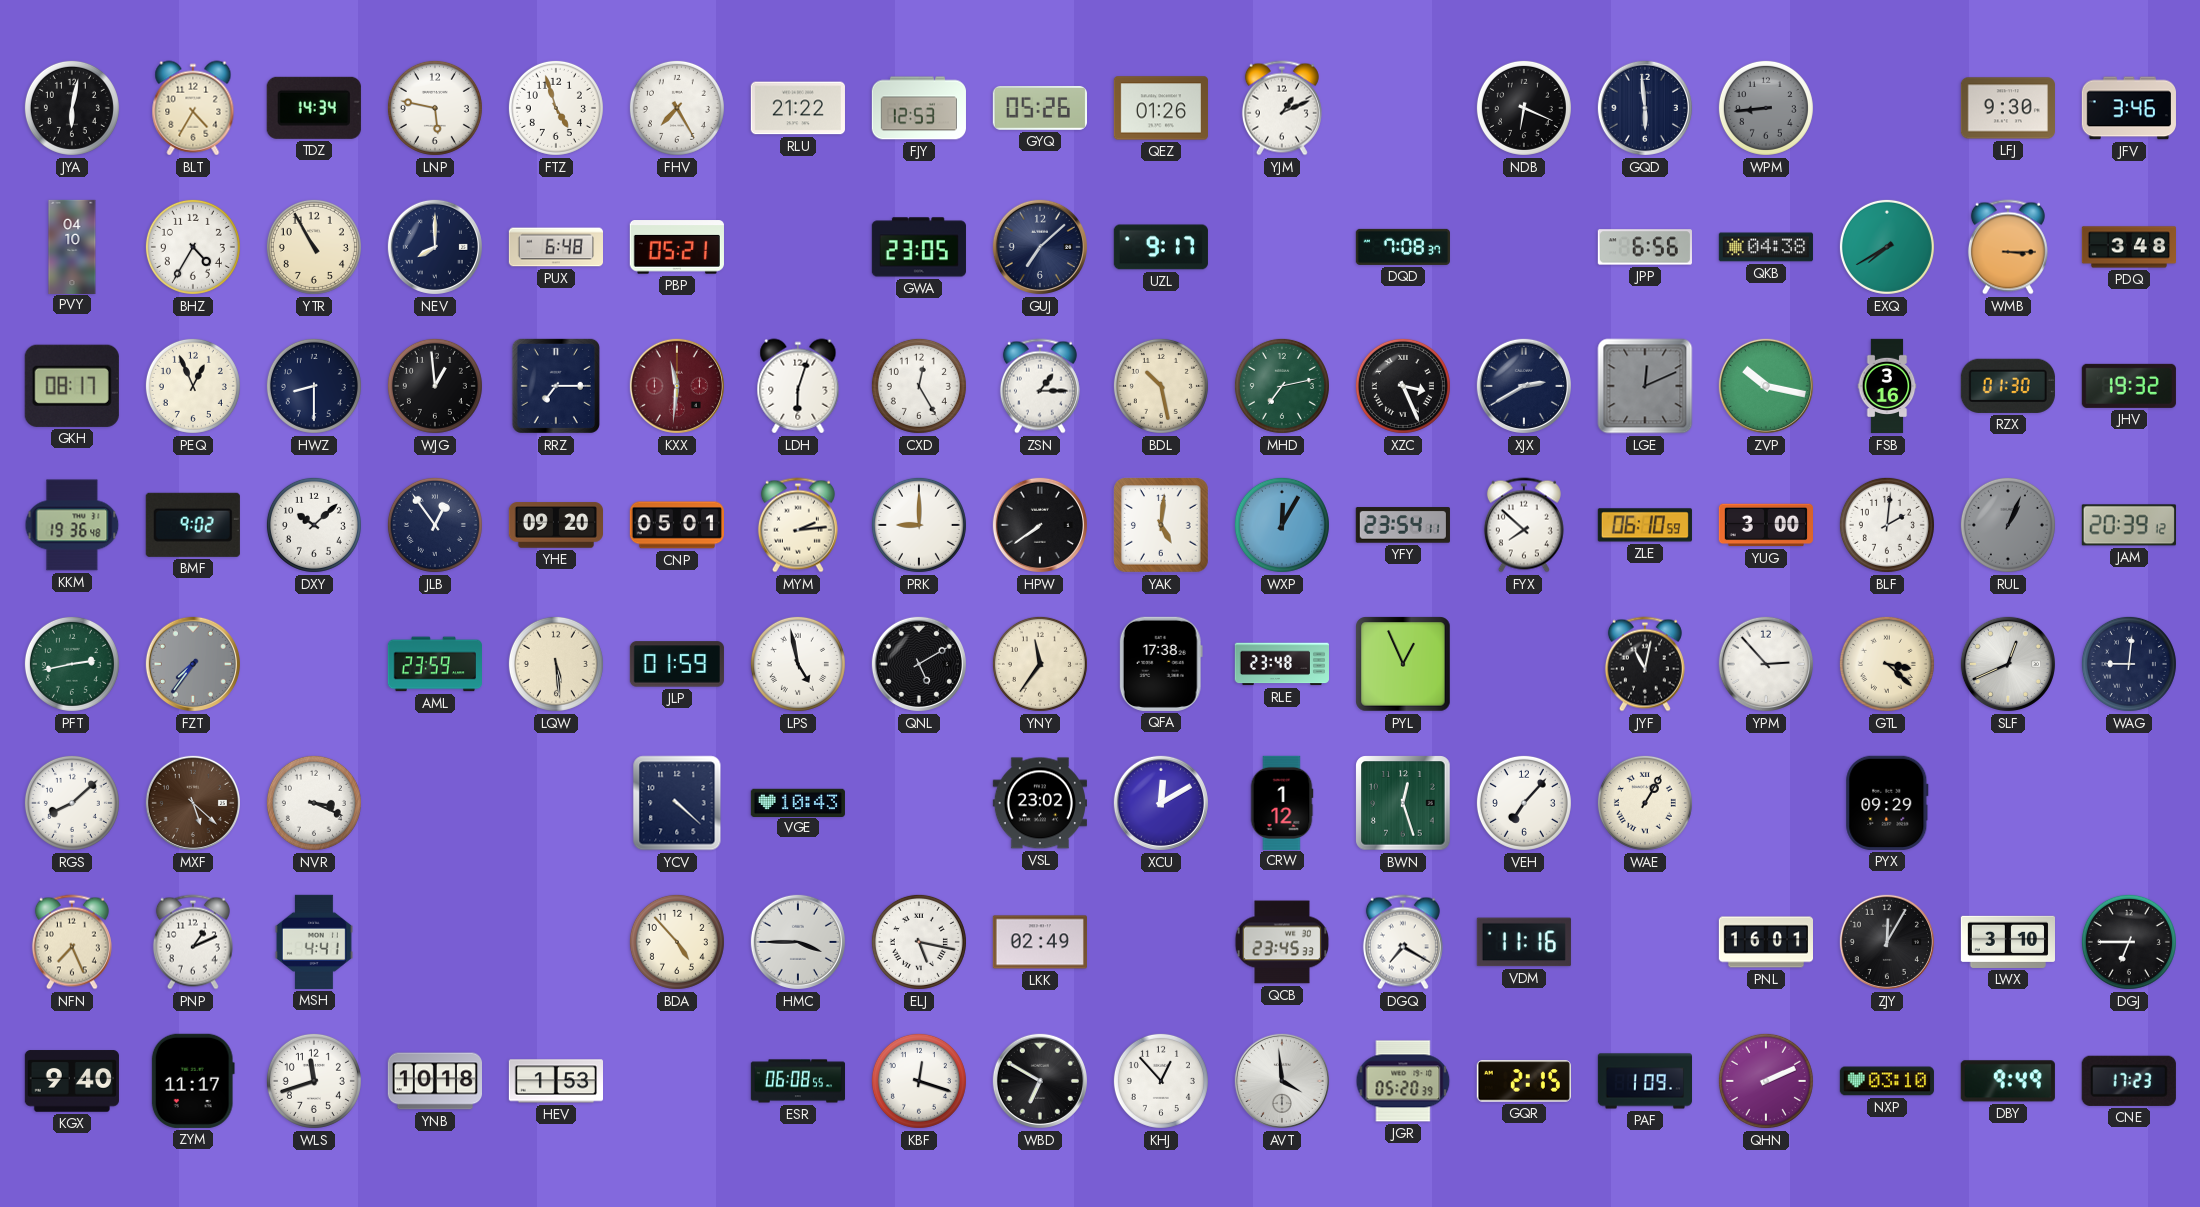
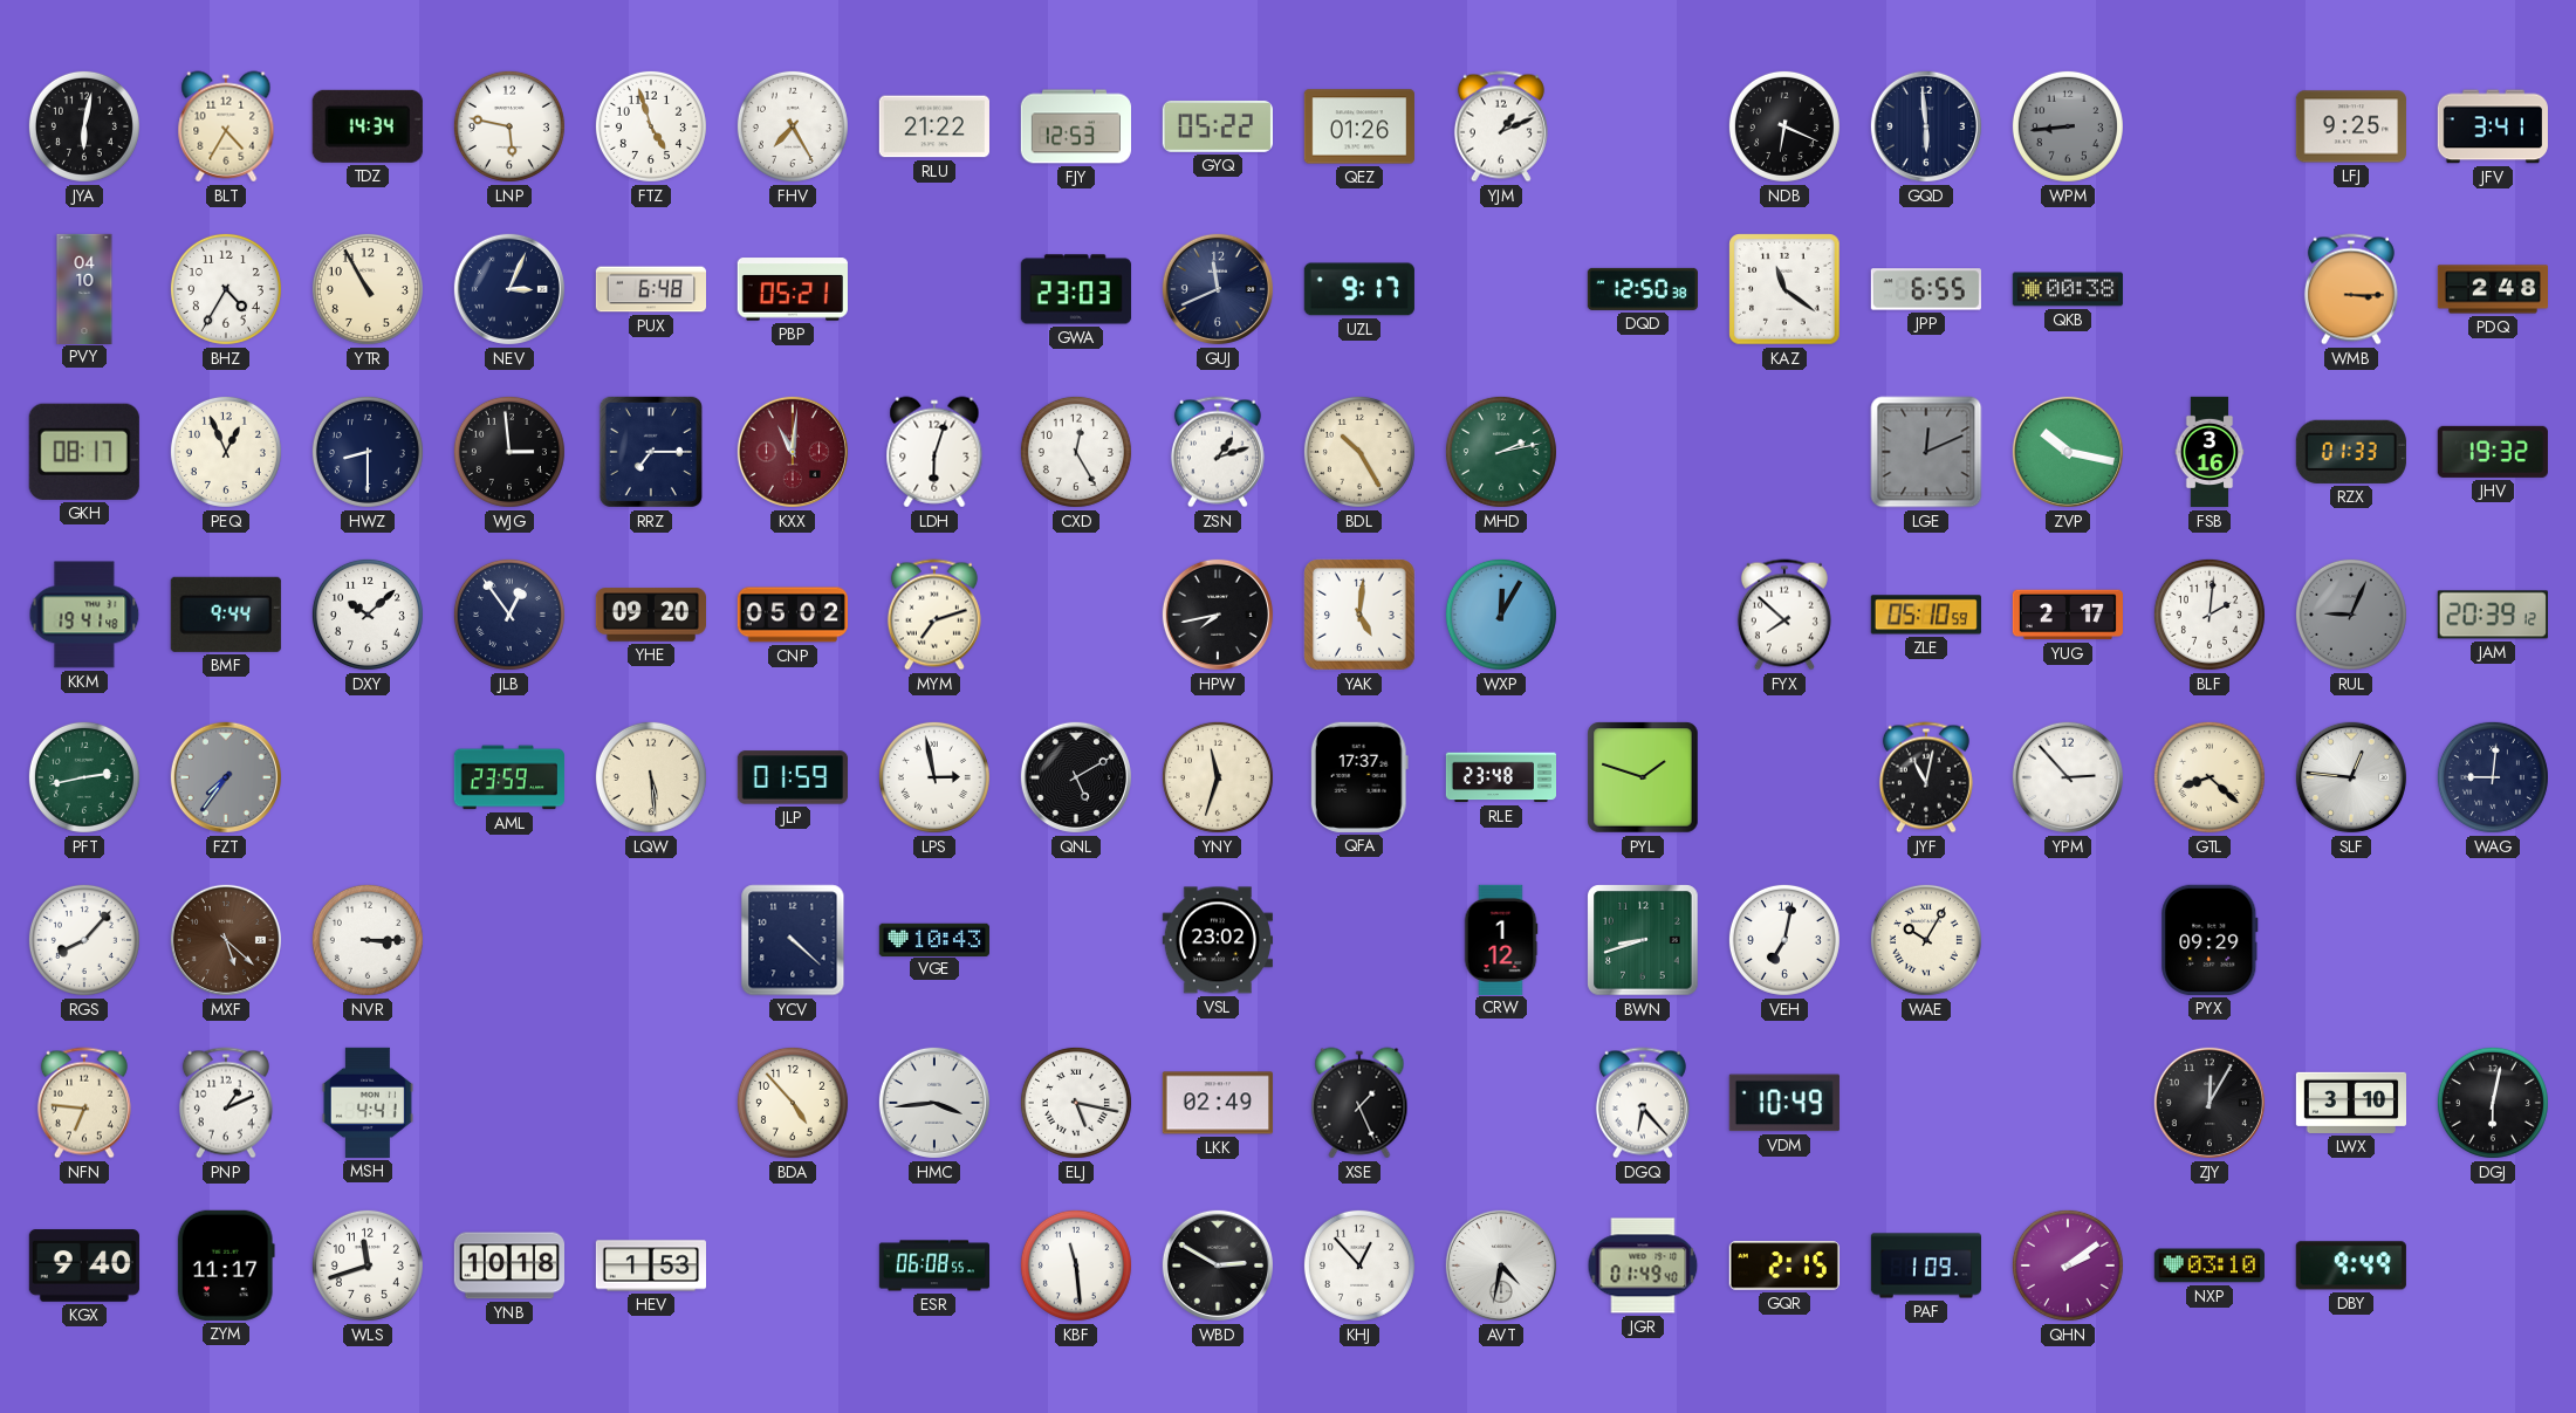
GYQ: 05:26 -> 05:22
LFJ: 9:30 -> 9:25
JFV: 3:46 -> 3:41
NEV: 8:00 -> 3:04
GWA: 23:05 -> 23:03
GUJ: 7:08 -> 11:41
DQD: 7:08 -> 12:50
KAZ: none -> 11:21
JPP: 6:56 -> 6:55
QKB: 04:38 -> 00:38
EXQ: 7:40 -> none
PDQ: 3:48 -> 2:48
WJG: 12:59 -> 2:59
KXX: 11:31 -> 11:01
ZSN: 1:15 -> 1:12
BDL: 10:28 -> 10:25
MHD: 7:13 -> 2:13
XZC: 3:26 -> none
XJX: 2:40 -> none
RZX: 01:30 -> 01:33
KKM: 19:36 -> 19:41
BMF: 9:02 -> 9:44
CNP: 05:01 -> 05:02
MYM: 2:14 -> 7:12
PRK: 9:00 -> none
HPW: 7:39 -> 7:43
YFY: 23:54 -> none
ZLE: 06:10 -> 05:10
YUG: 3:00 -> 2:17
RUL: 1:04 -> 9:04
LPS: 4:58 -> 2:58
YNY: 11:36 -> 11:33
QFA: 17:38 -> 17:37
PYL: 12:56 -> 1:48
GTL: 3:22 -> 8:22
SLF: 12:41 -> 12:46
RGS: 8:08 -> 8:07
NVR: 3:19 -> 3:15
XCU: 12:10 -> none
BWN: 12:27 -> 8:42
VEH: 7:07 -> 7:02
WAE: 1:05 -> 10:05
NFN: 7:26 -> 6:46
HMC: 3:45 -> 3:44
XSE: none -> 1:26
QCB: 23:45 -> none
DGQ: 7:20 -> 6:23
VDM: 11:16 -> 10:49
PNL: 16:01 -> none
DGJ: 6:45 -> 6:02
KBF: 12:18 -> 11:29
WBD: 6:50 -> 2:50
AVT: 3:59 -> 4:32
JGR: 05:20 -> 01:49
QHN: 2:11 -> 2:09
CNE: 17:23 -> none
